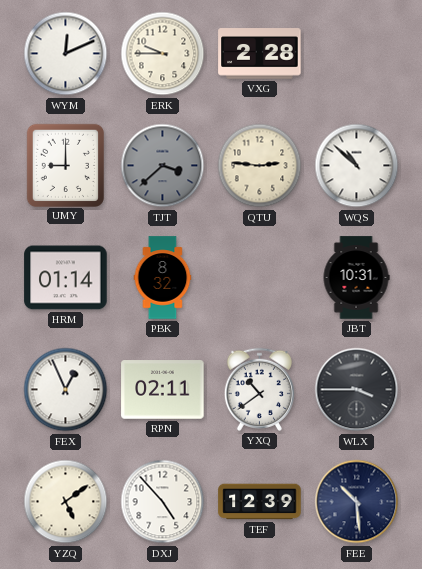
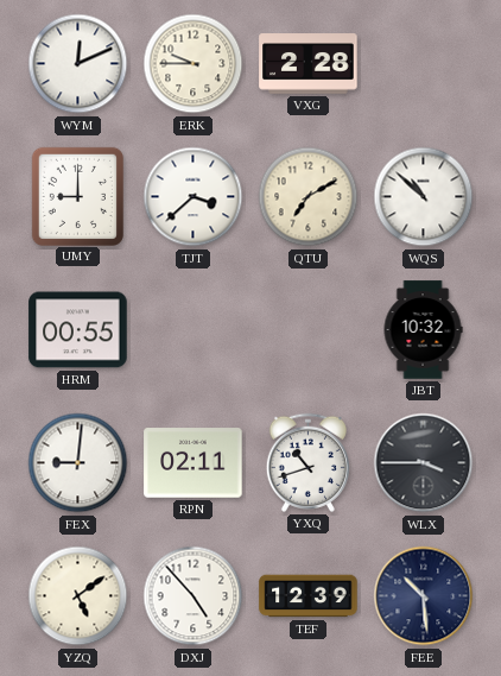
TJT dial: grey -> white
QTU: 2:46 -> 7:10
HRM: 01:14 -> 00:55
PBK: 8:32 -> none
JBT: 10:31 -> 10:32
FEX: 12:56 -> 9:01
YXQ: 10:39 -> 10:42
